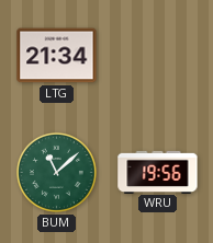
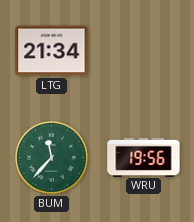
BUM: 11:08 -> 11:37
